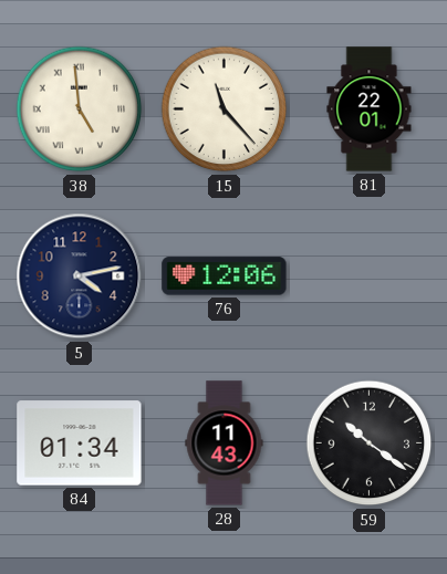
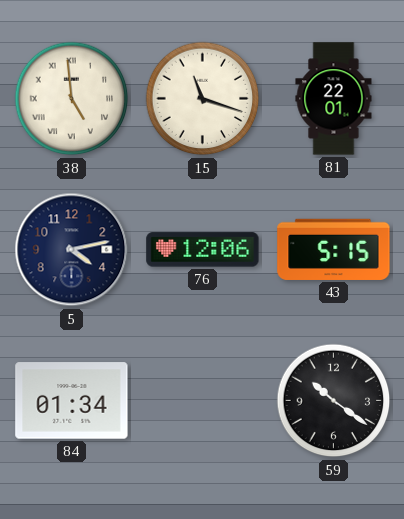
15: 11:23 -> 11:18
43: none -> 5:15
28: 11:43 -> none
